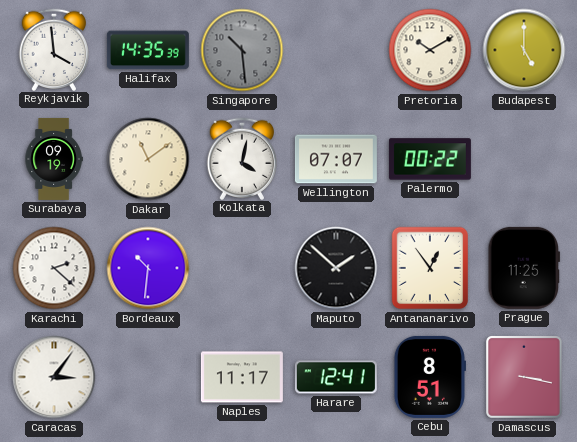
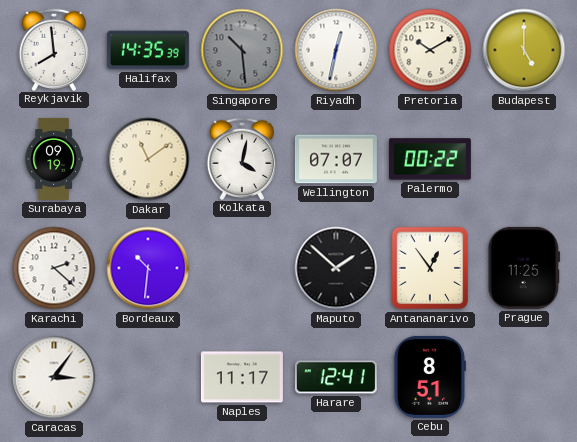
Reykjavik: 3:59 -> 7:59
Riyadh: none -> 12:32
Damascus: 3:17 -> none
